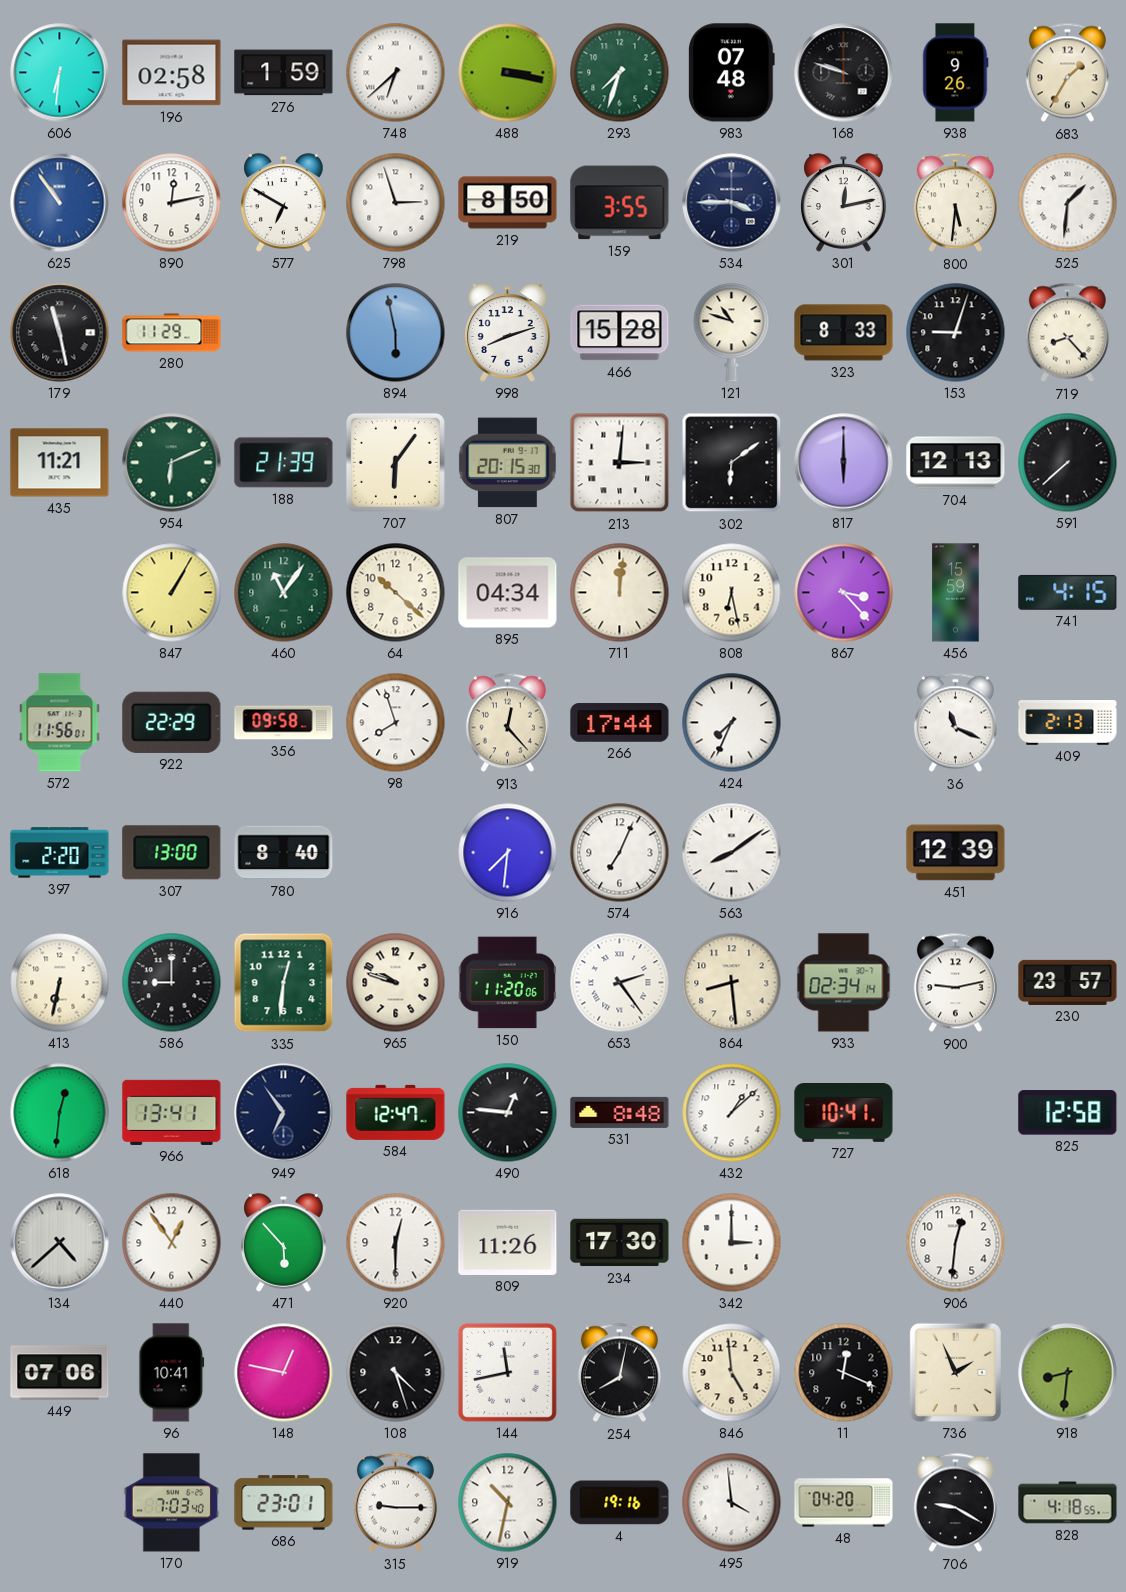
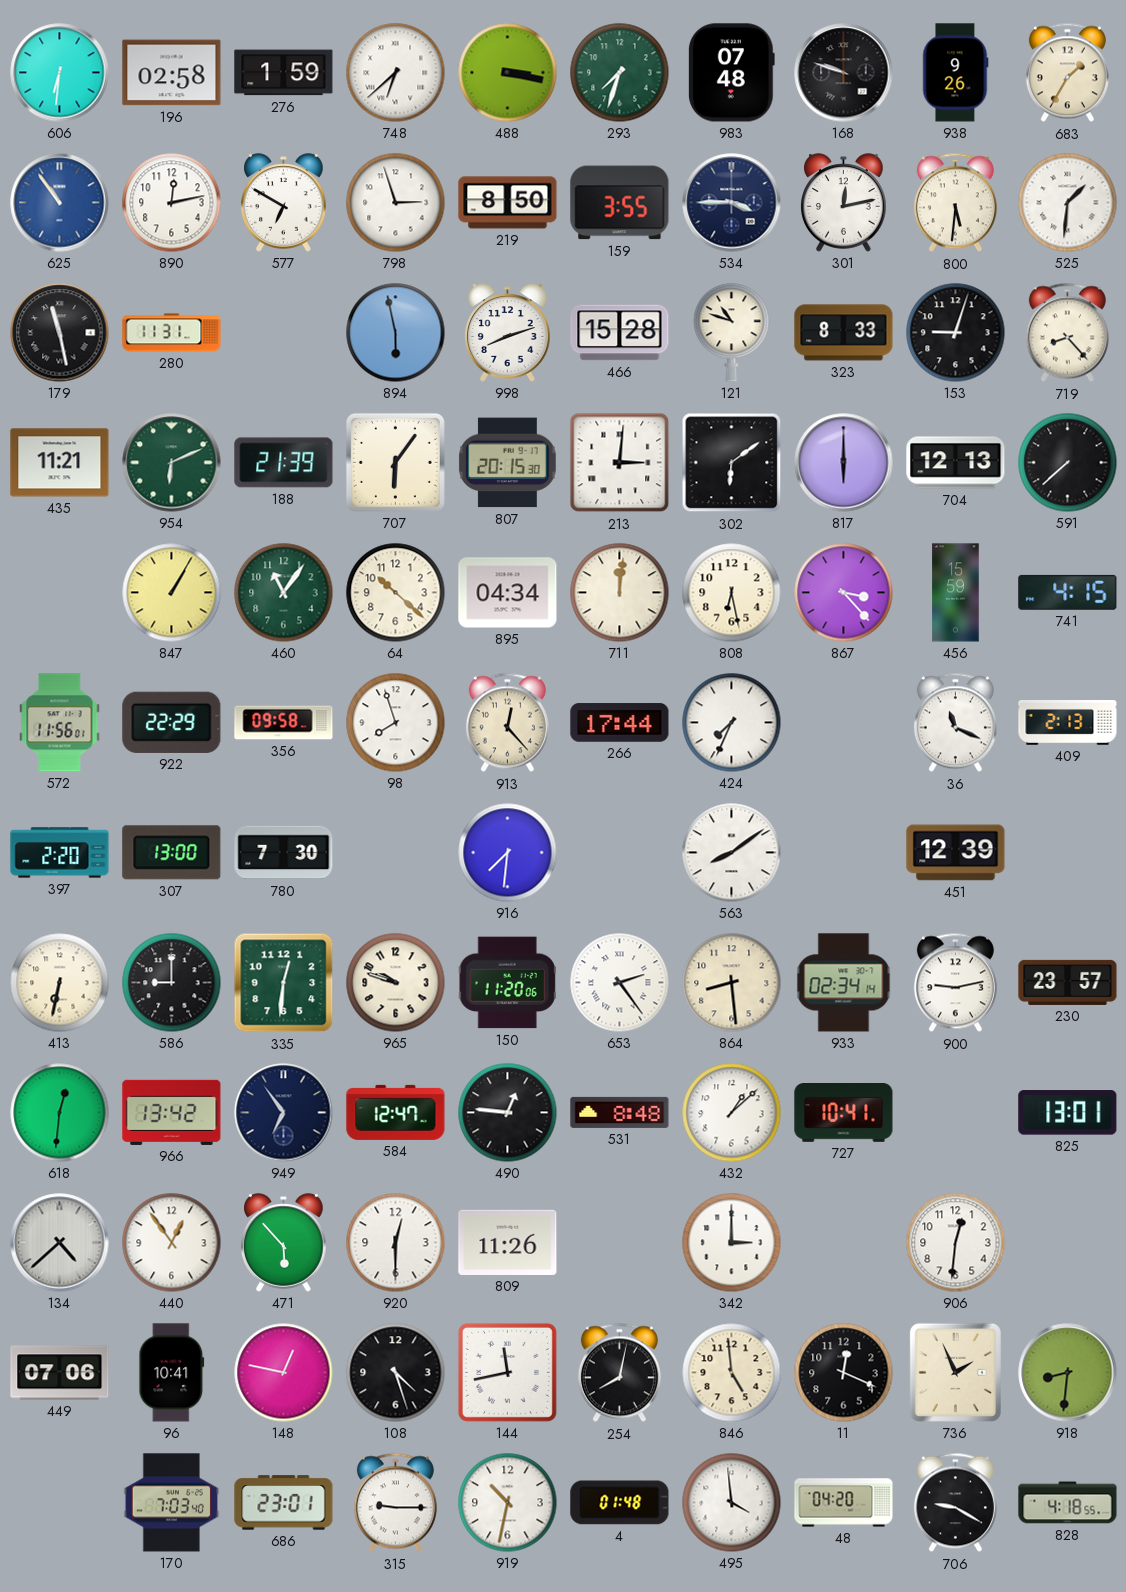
280: 11:29 -> 11:31
780: 8:40 -> 7:30
574: 7:04 -> none
966: 13:41 -> 13:42
825: 12:58 -> 13:01
234: 17:30 -> none
4: 19:16 -> 01:48
